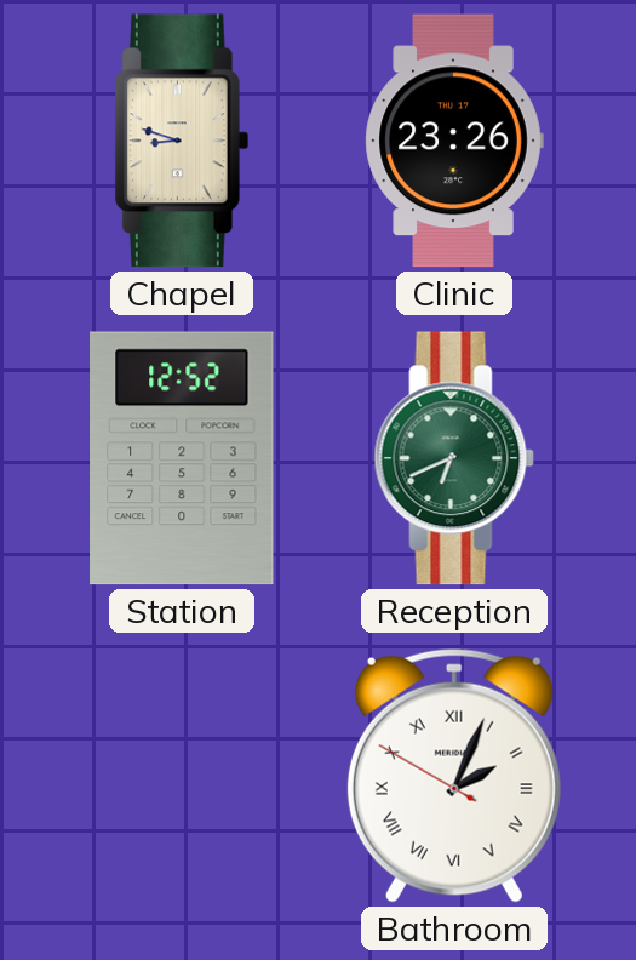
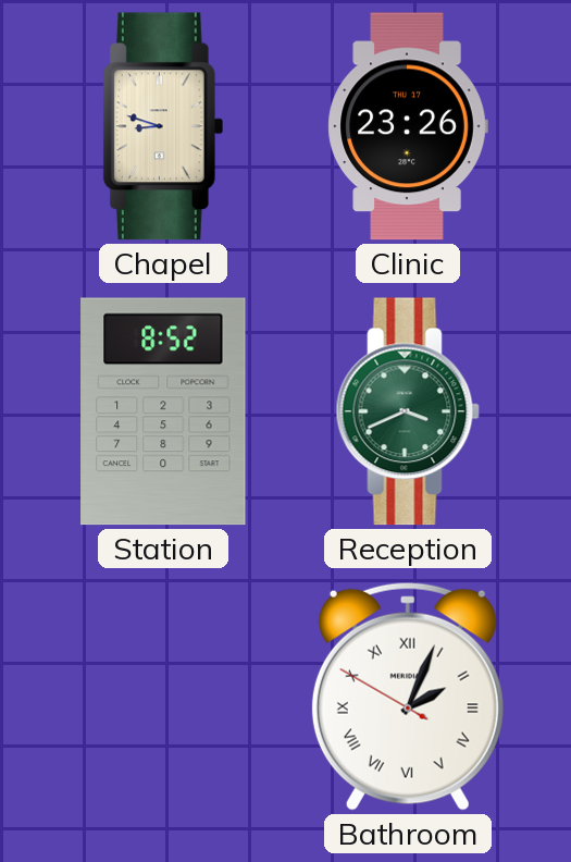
Station: 12:52 -> 8:52
Reception: 6:41 -> 3:41
